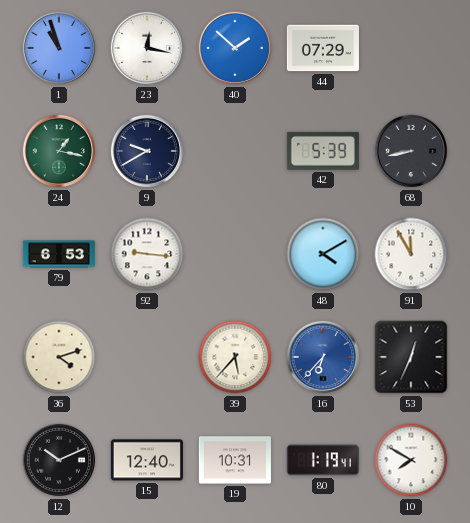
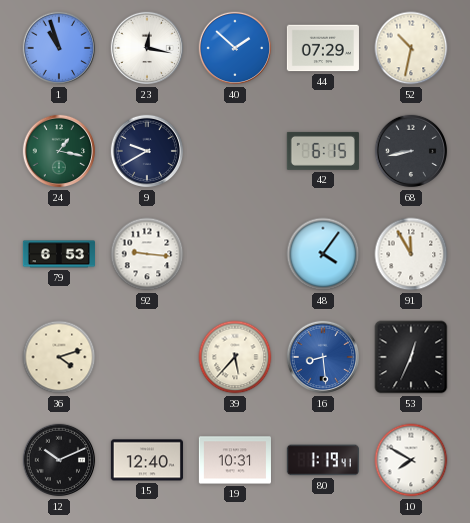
52: none -> 10:32
42: 5:39 -> 6:15
48: 4:10 -> 4:06
16: 6:37 -> 8:29
